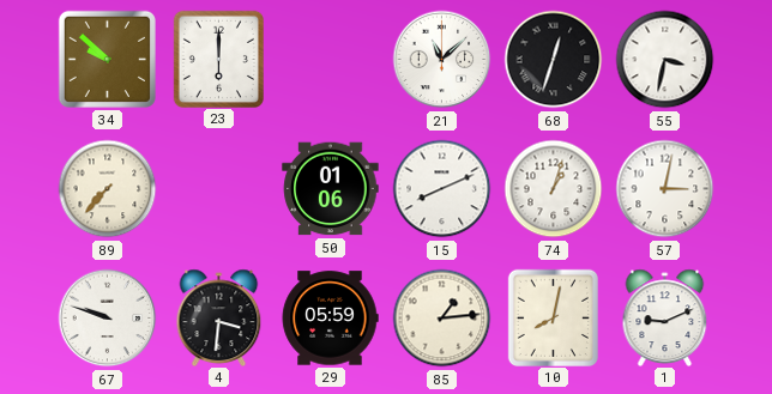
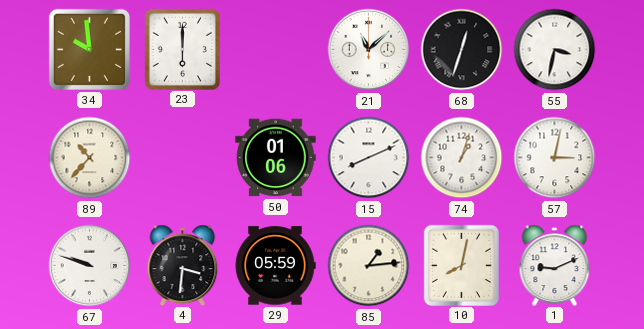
34: 9:52 -> 9:59
89: 7:37 -> 10:37
